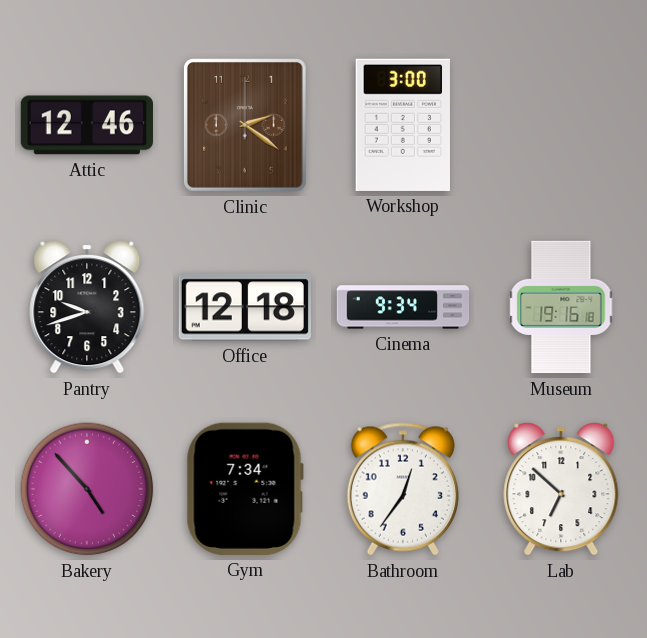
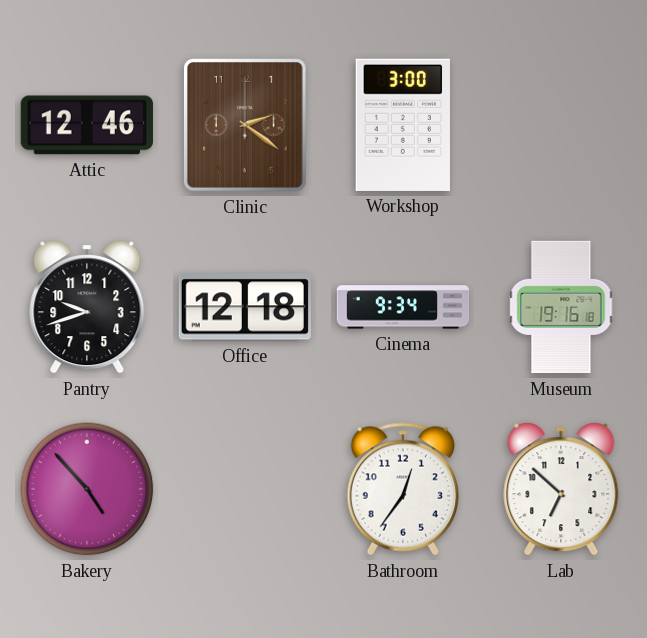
Gym: 7:34 -> none
